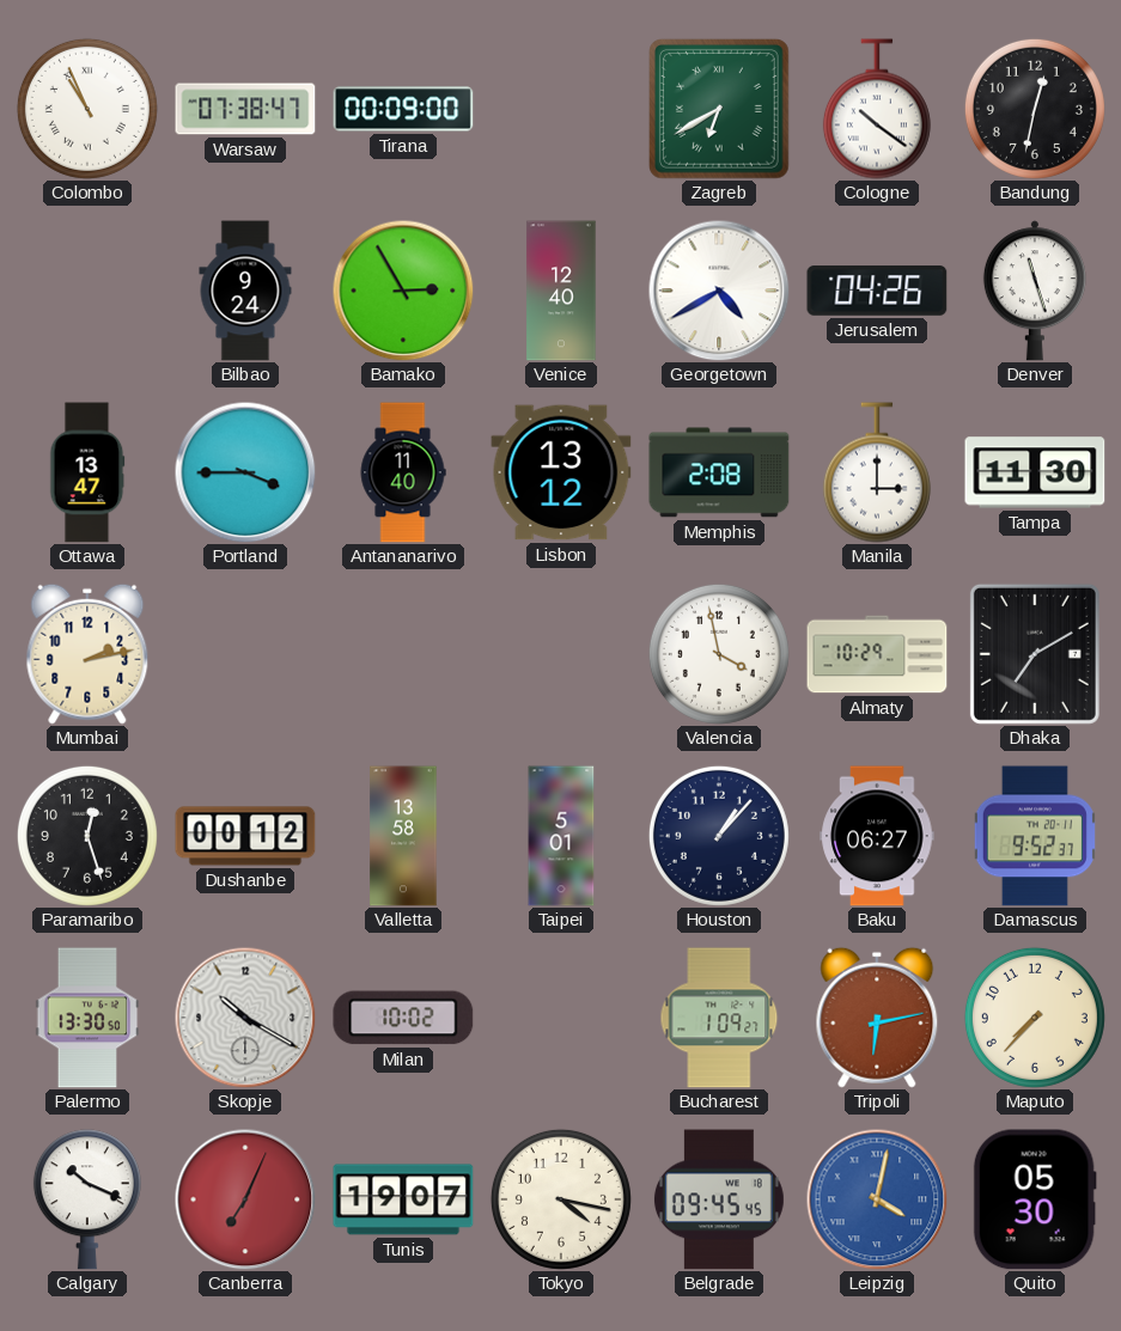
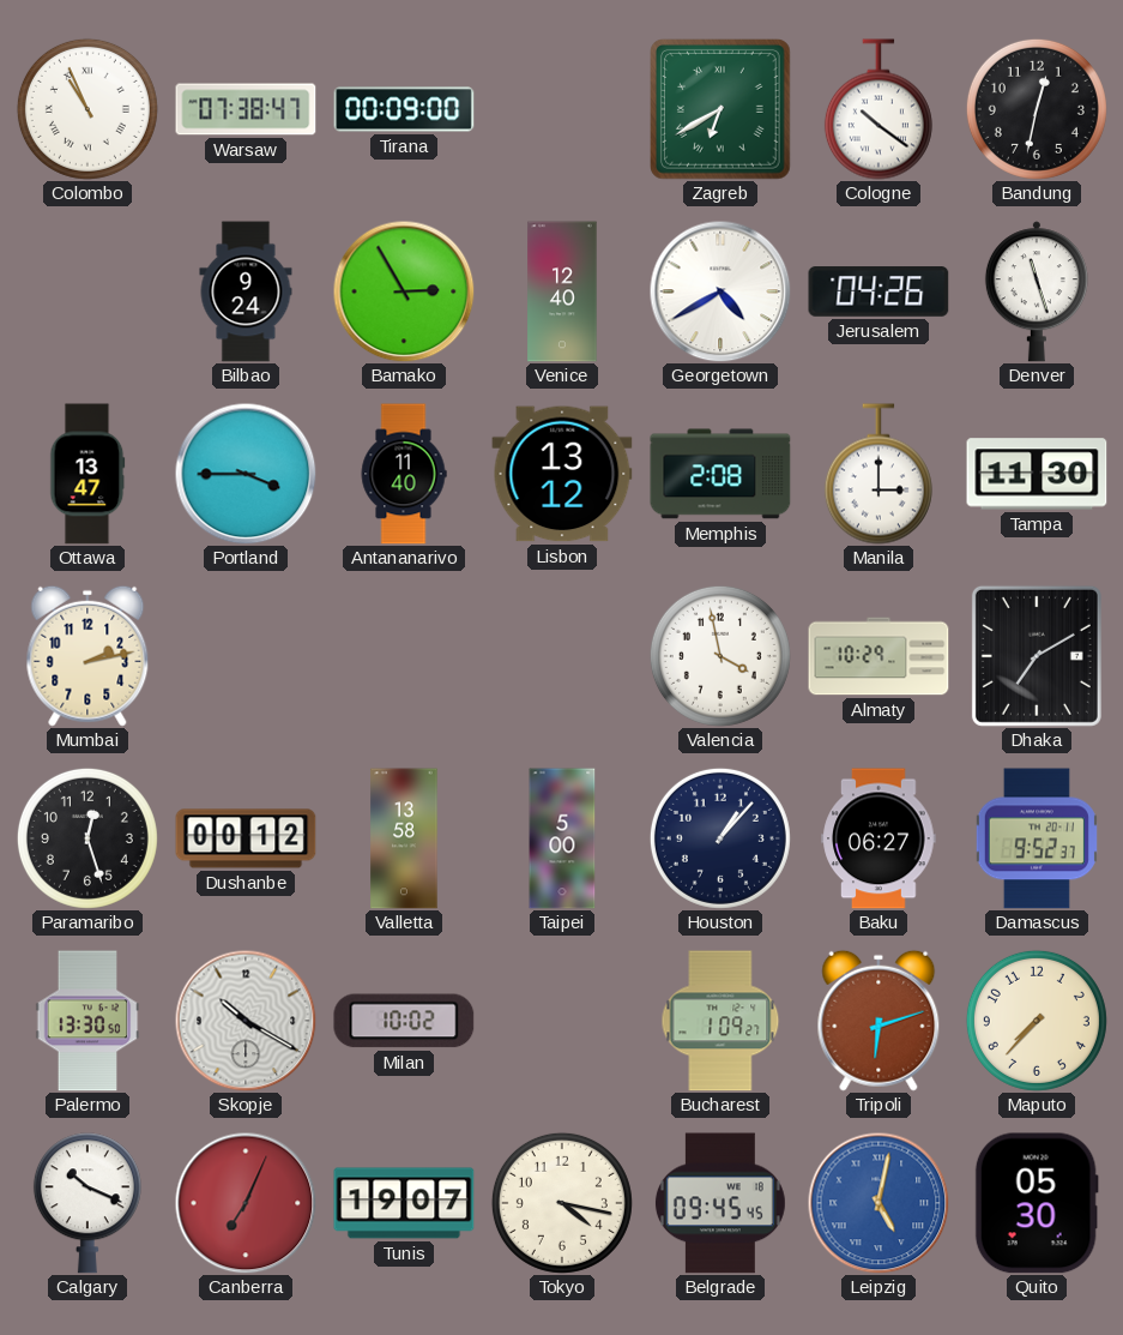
Taipei: 5:01 -> 5:00
Tripoli: 6:13 -> 6:12
Leipzig: 4:02 -> 5:02
